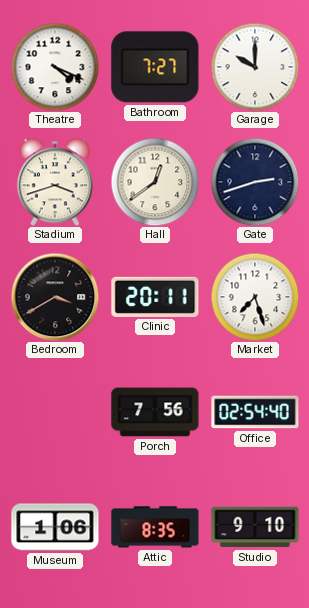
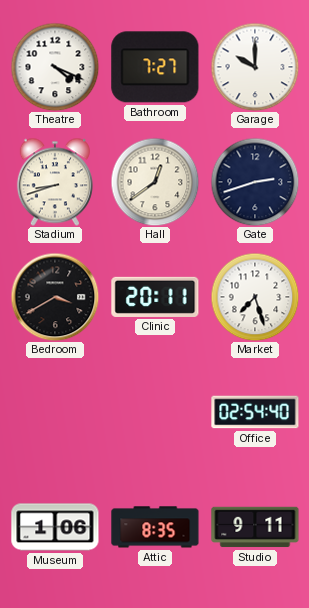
Stadium: 3:42 -> 8:42
Porch: 7:56 -> none
Studio: 9:10 -> 9:11
